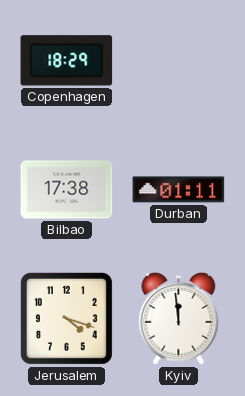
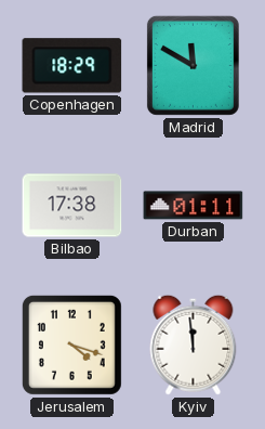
Madrid: none -> 11:50
